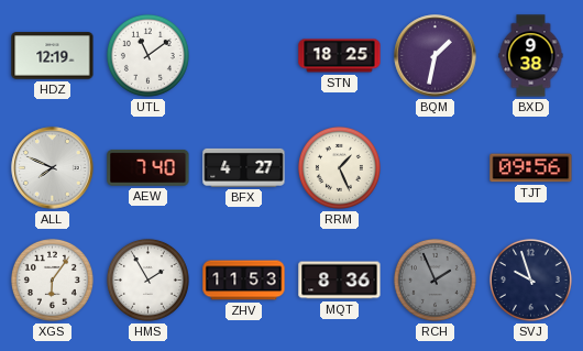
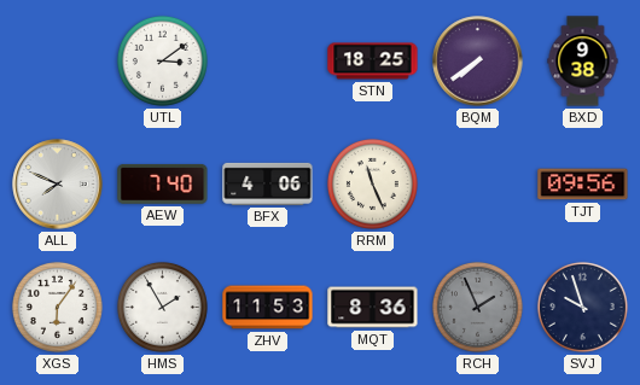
HDZ: 12:19 -> none
UTL: 11:09 -> 3:09
BQM: 1:32 -> 7:39
BFX: 4:27 -> 4:06
RRM: 1:26 -> 11:26
